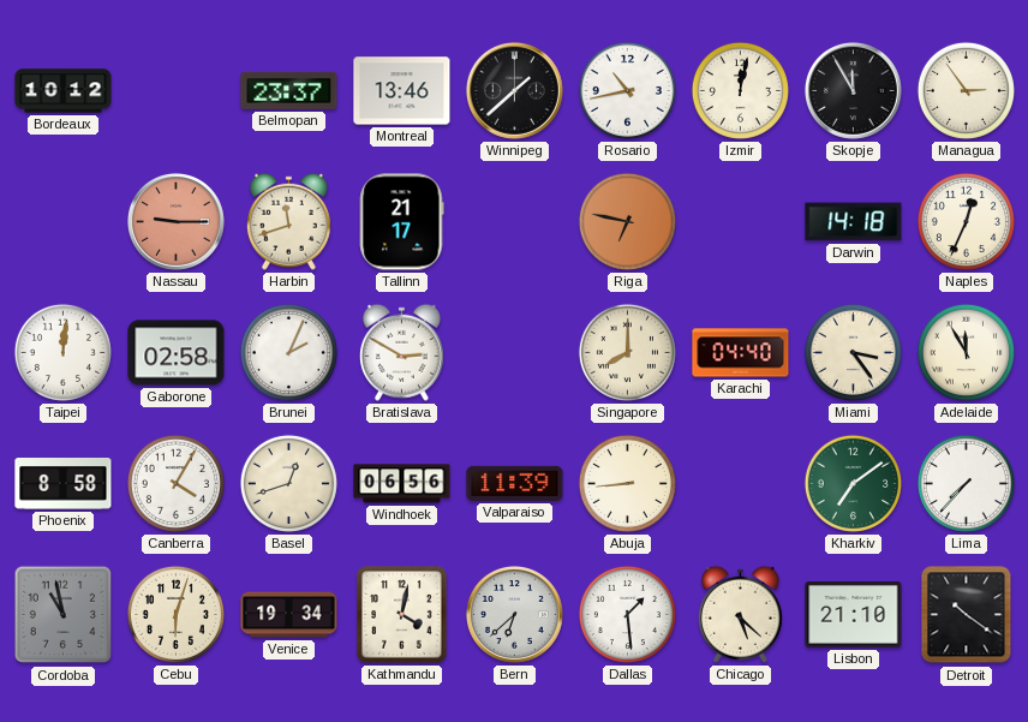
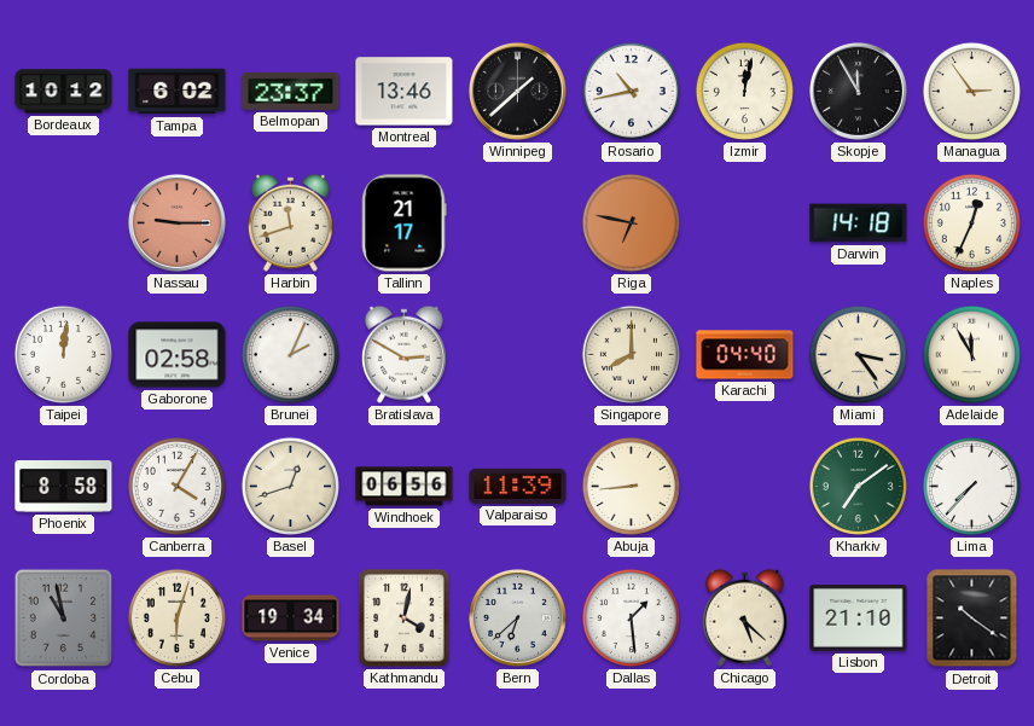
Tampa: none -> 6:02
